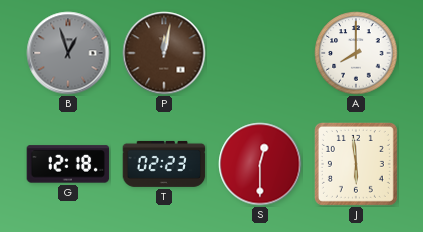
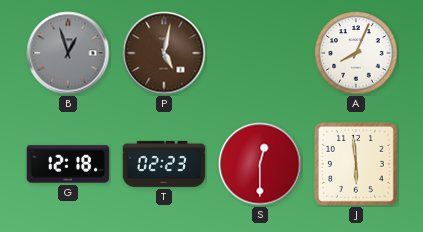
P: 12:02 -> 5:02
A: 8:00 -> 8:04
